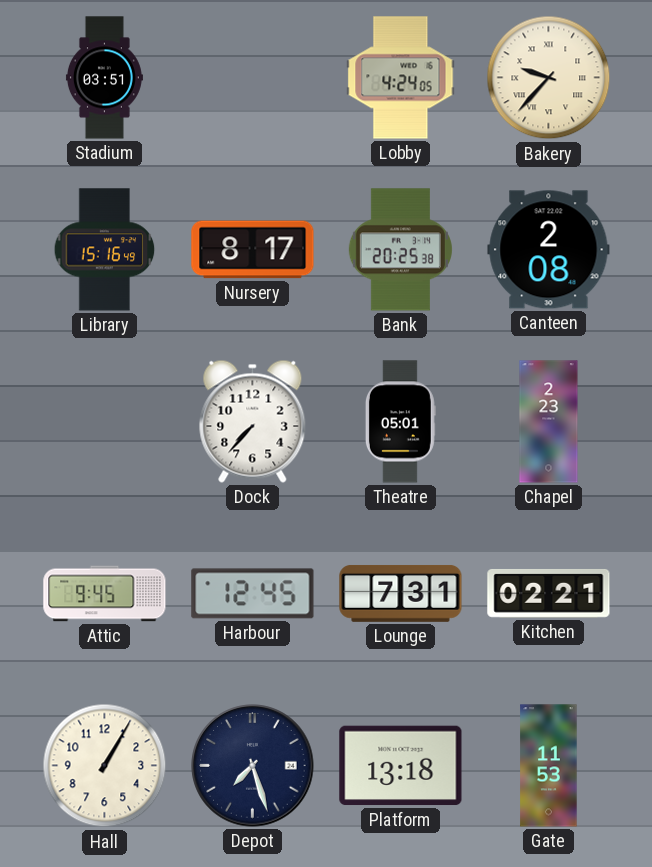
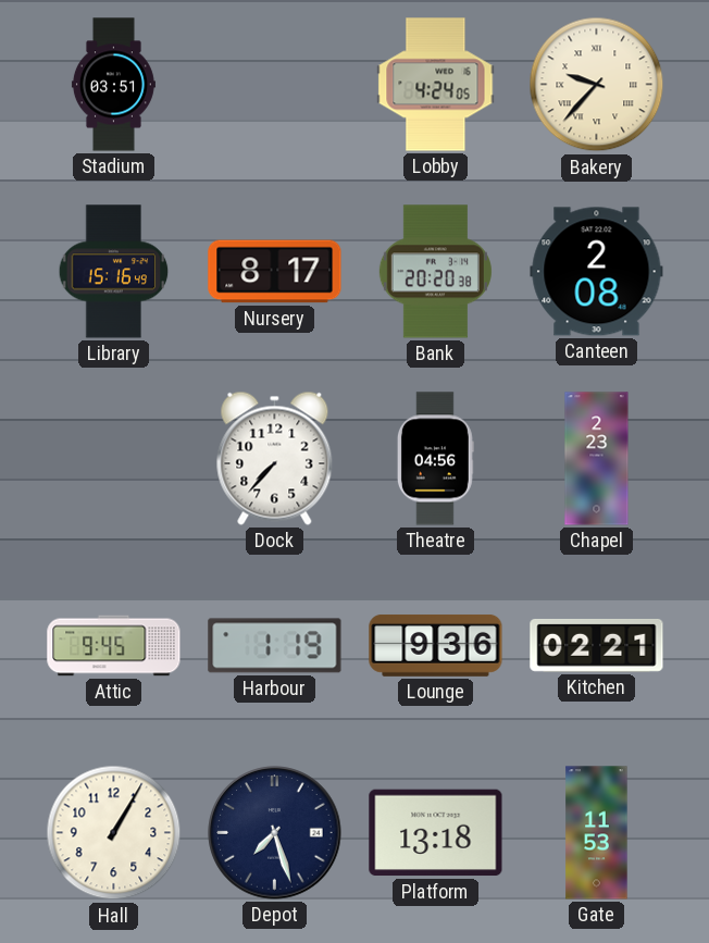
Bank: 20:25 -> 20:20
Theatre: 05:01 -> 04:56
Harbour: 12:45 -> 1:19
Lounge: 7:31 -> 9:36
